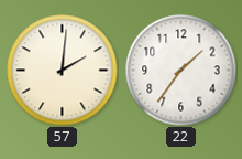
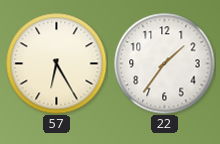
57: 2:01 -> 6:25
